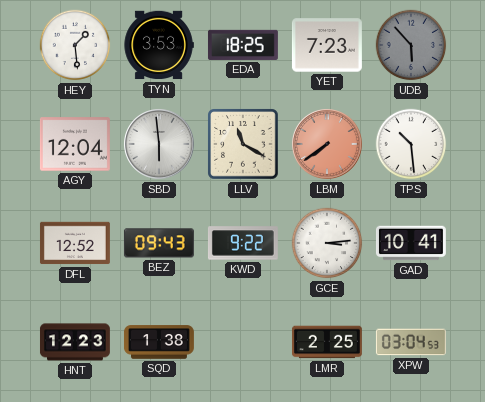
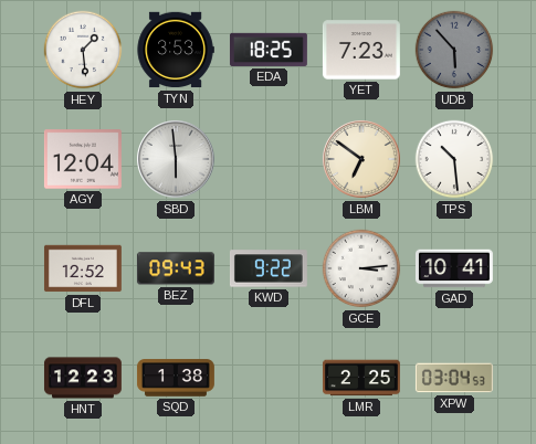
LLV: 11:20 -> none
LBM: 7:39 -> 6:51
LBM dial: salmon -> cream
